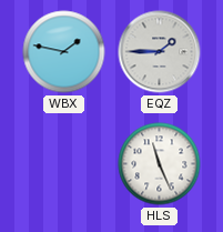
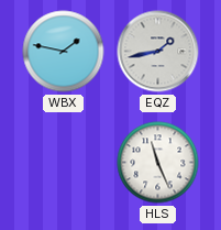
EQZ: 1:45 -> 1:43
